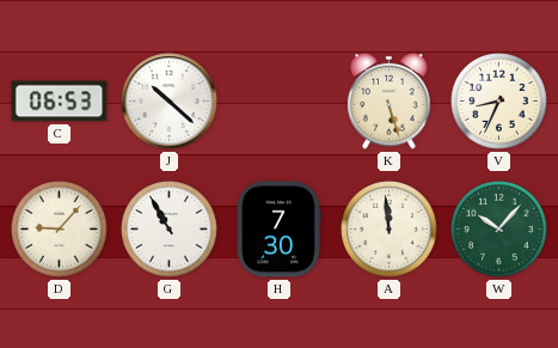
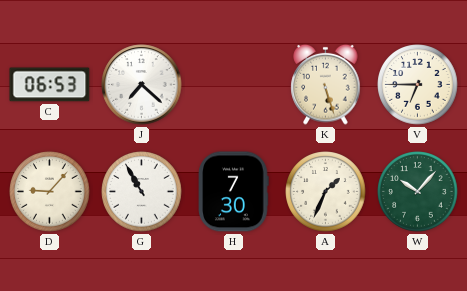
J: 10:22 -> 7:22
V: 8:34 -> 6:45
A: 11:59 -> 1:34
